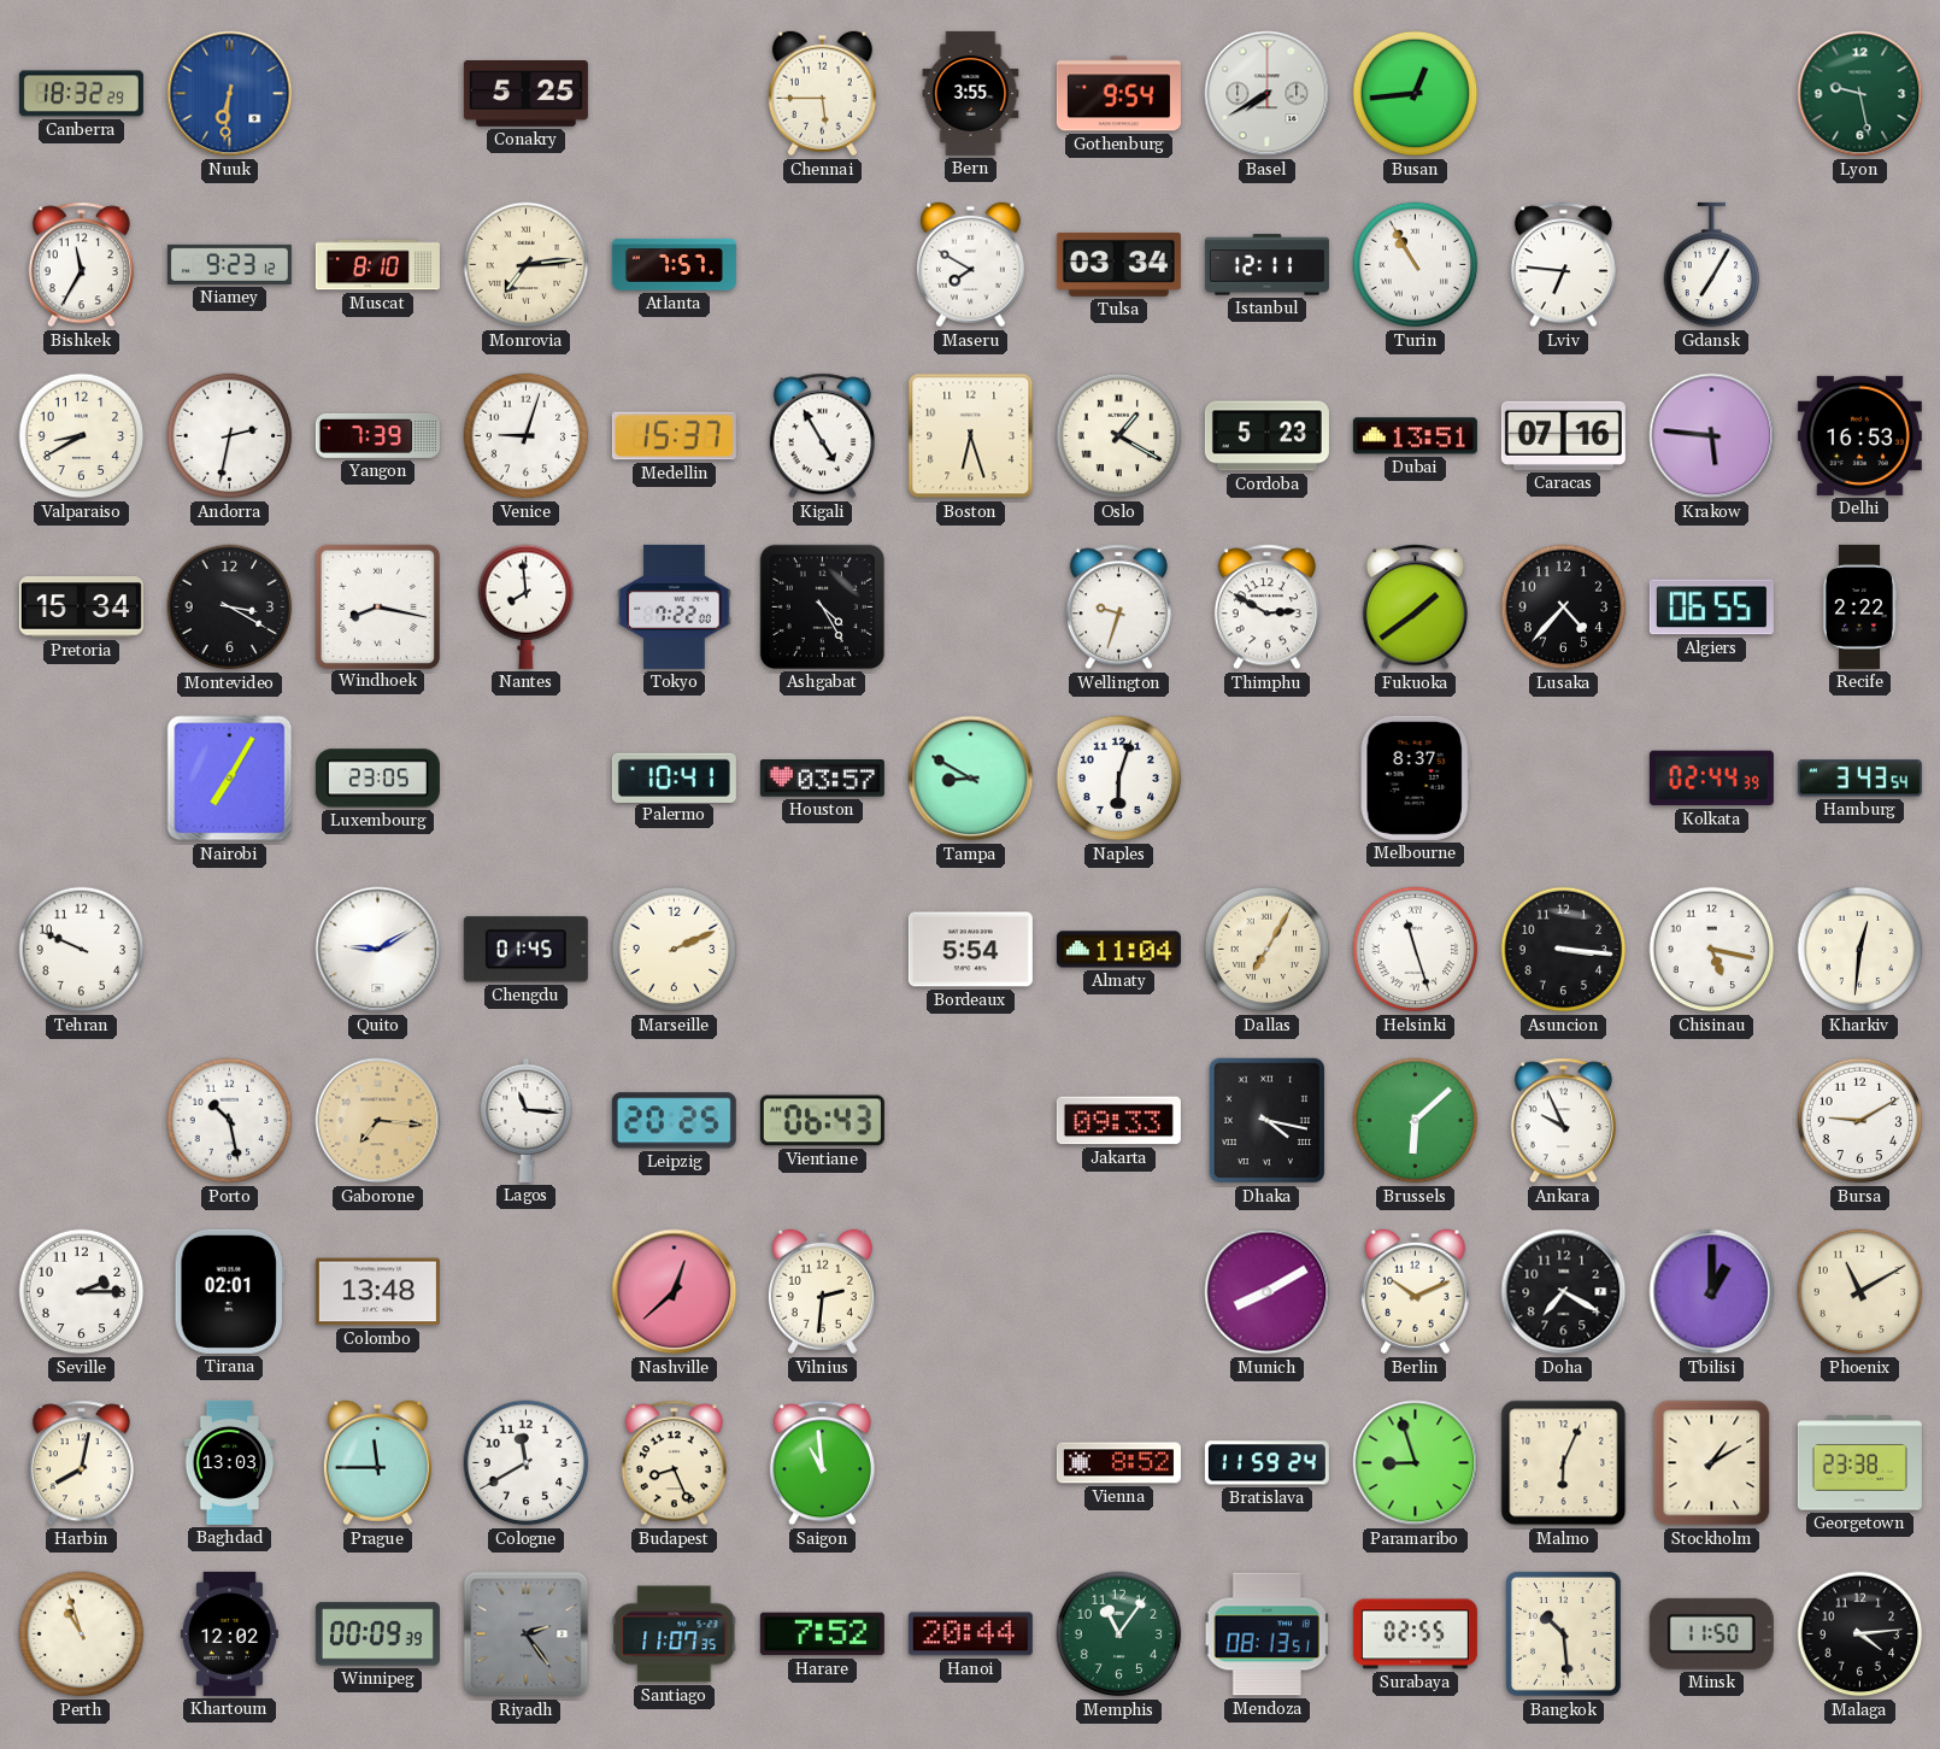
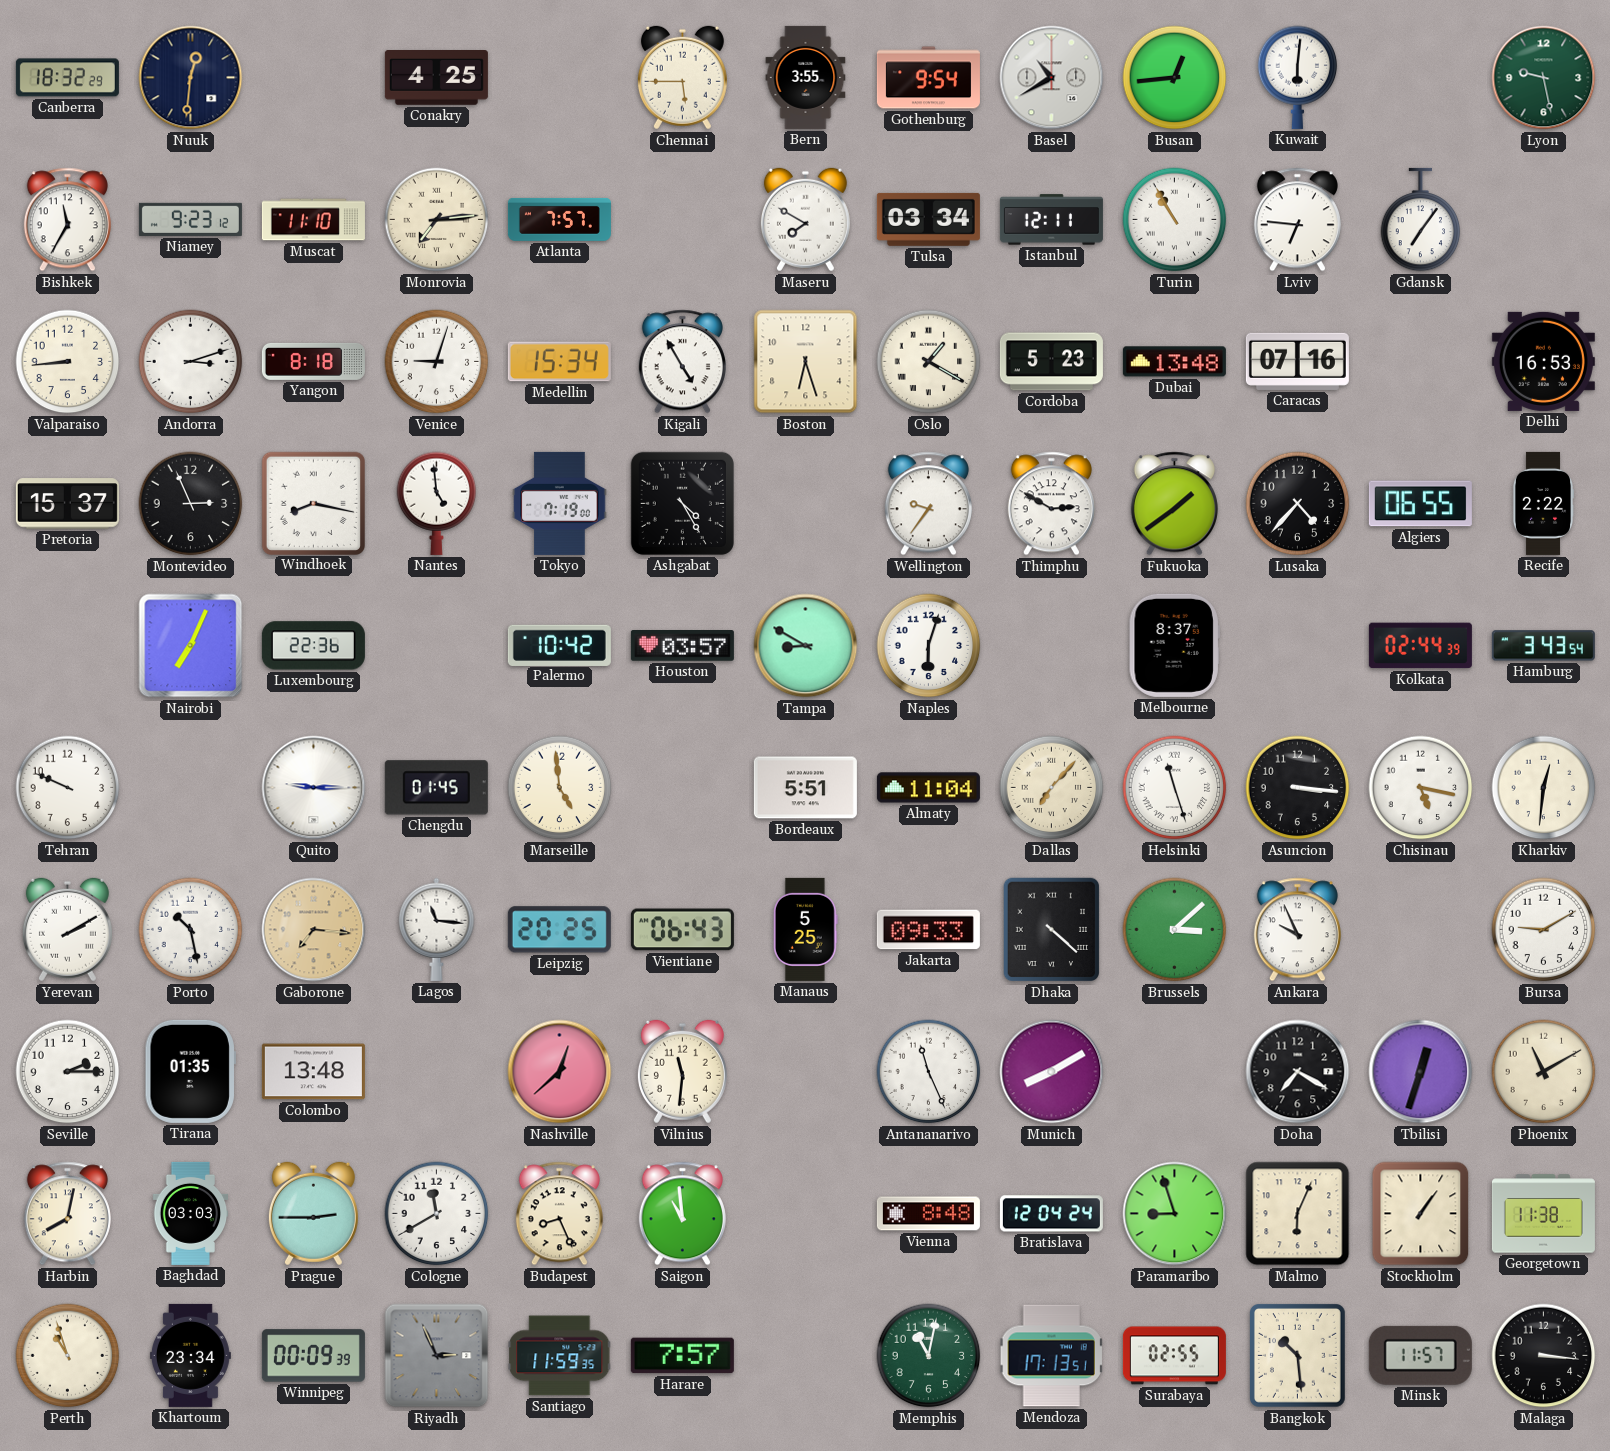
Nuuk: 6:31 -> 12:31
Nuuk dial: blue -> navy
Conakry: 5:25 -> 4:25
Basel: 7:40 -> 10:40
Kuwait: none -> 6:01
Muscat: 8:10 -> 11:10
Gdansk: 7:05 -> 7:06
Valparaiso: 8:40 -> 8:44
Andorra: 2:32 -> 3:12
Yangon: 7:39 -> 8:18
Medellin: 15:37 -> 15:34
Dubai: 13:51 -> 13:48
Krakow: 5:46 -> none
Pretoria: 15:34 -> 15:37
Montevideo: 3:20 -> 2:56
Nantes: 7:59 -> 4:59
Tokyo: 7:22 -> 7:19
Wellington: 9:33 -> 9:36
Nairobi: 7:05 -> 7:04
Luxembourg: 23:05 -> 22:36
Palermo: 10:41 -> 10:42
Quito: 9:10 -> 9:15
Marseille: 2:11 -> 4:59
Bordeaux: 5:54 -> 5:51
Dallas: 7:05 -> 7:07
Yerevan: none -> 2:10
Manaus: none -> 5:25
Dhaka: 4:17 -> 4:22
Brussels: 6:08 -> 3:08
Tirana: 02:01 -> 01:35
Vilnius: 2:31 -> 11:31
Antananarivo: none -> 11:26
Berlin: 10:11 -> none
Tbilisi: 1:00 -> 12:33
Baghdad: 13:03 -> 03:03
Prague: 11:45 -> 2:45
Vienna: 8:52 -> 8:48
Bratislava: 11:59 -> 12:04
Stockholm: 1:10 -> 1:06
Georgetown: 23:38 -> 11:38
Khartoum: 12:02 -> 23:34
Riyadh: 2:24 -> 2:56
Santiago: 11:07 -> 11:59
Harare: 7:52 -> 7:57
Hanoi: 20:44 -> none
Memphis: 11:06 -> 11:02
Mendoza: 08:13 -> 17:13
Minsk: 11:50 -> 11:57
Malaga: 4:14 -> 3:16
